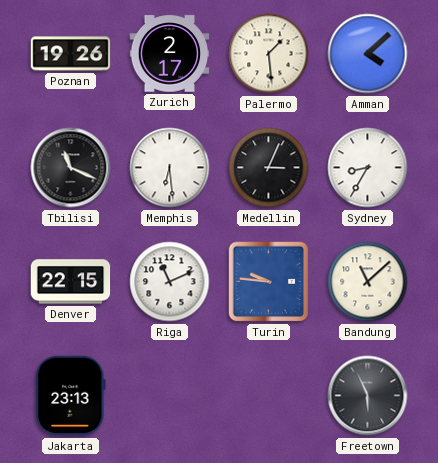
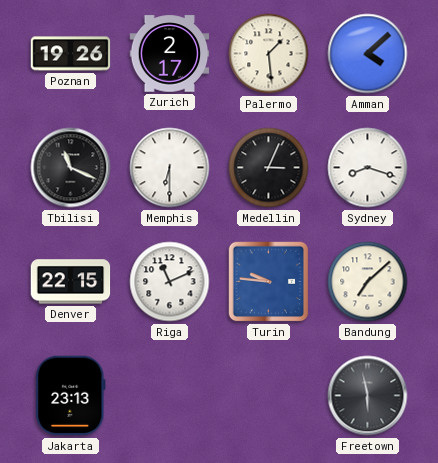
Memphis: 6:29 -> 6:30
Sydney: 8:35 -> 8:18
Bandung: 11:08 -> 7:08
Freetown: 5:56 -> 5:58
